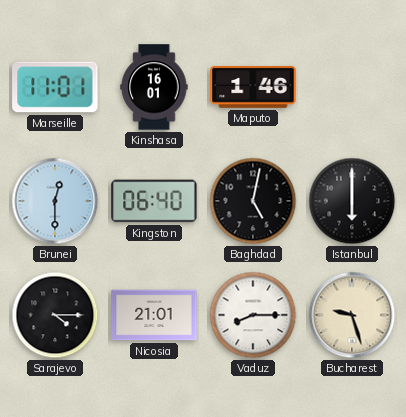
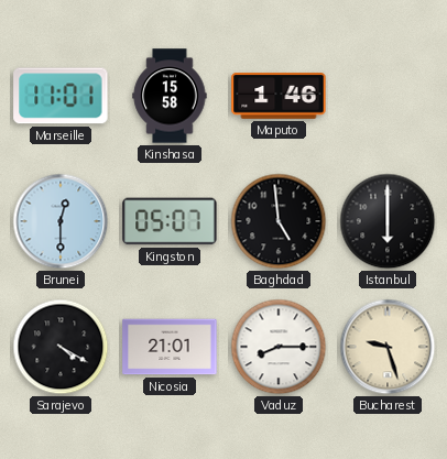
Kinshasa: 16:01 -> 15:58
Kingston: 06:40 -> 05:07
Baghdad: 5:02 -> 4:59
Sarajevo: 4:15 -> 4:20
